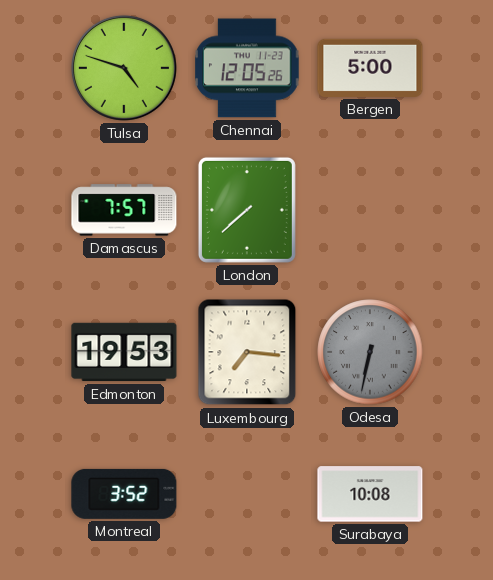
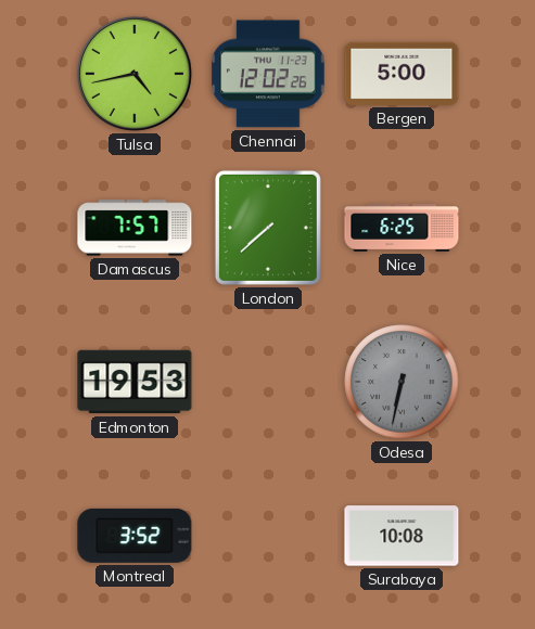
Tulsa: 4:48 -> 4:43
Chennai: 12:05 -> 12:02
Nice: none -> 6:25
Luxembourg: 7:16 -> none
